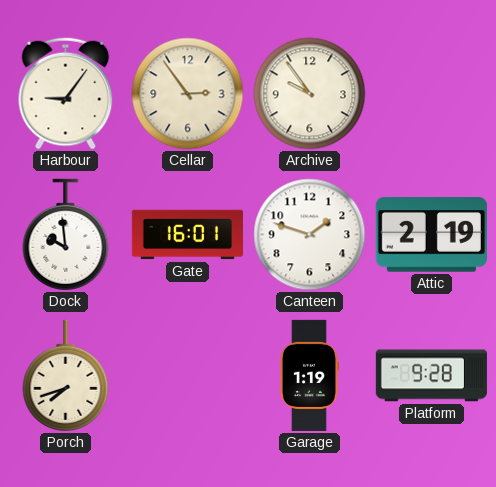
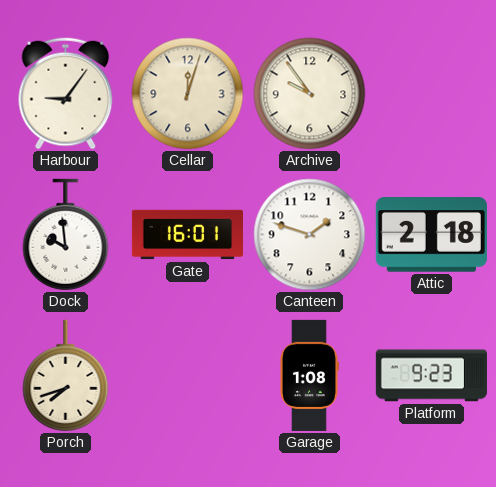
Cellar: 2:54 -> 12:03
Attic: 2:19 -> 2:18
Garage: 1:19 -> 1:08
Platform: 9:28 -> 9:23
